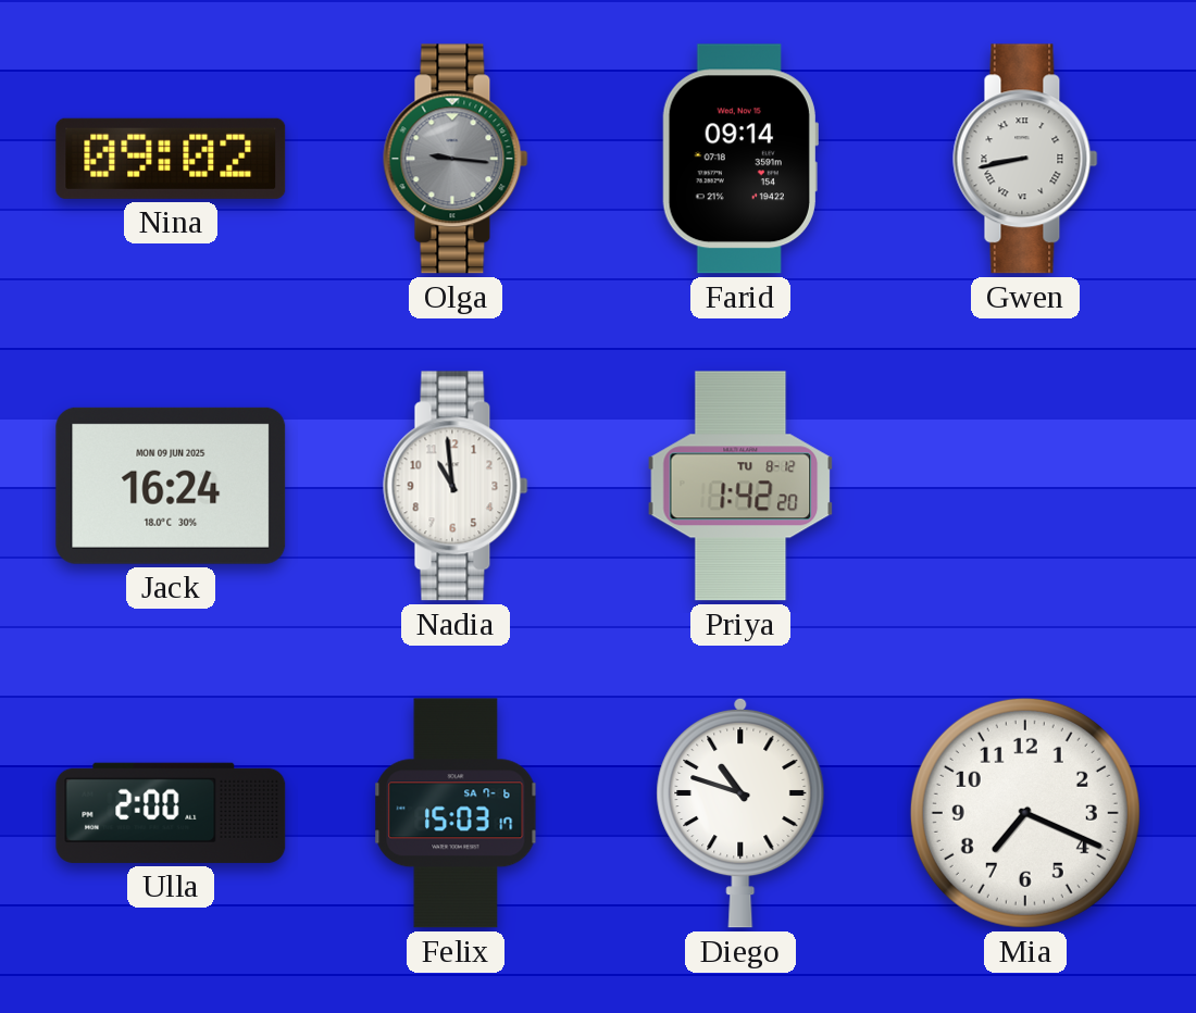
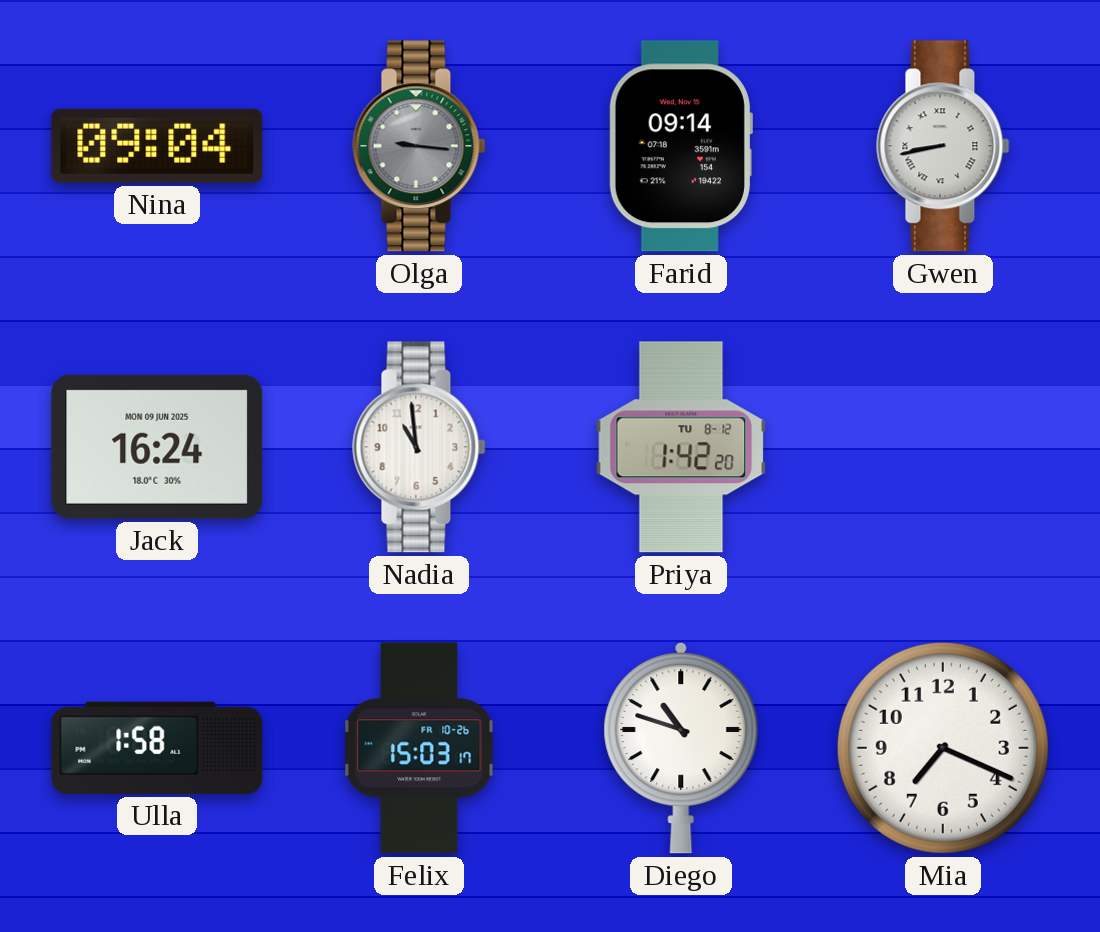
Nina: 09:02 -> 09:04
Ulla: 2:00 -> 1:58
Felix date: SA 7-6 -> FR 10-26
